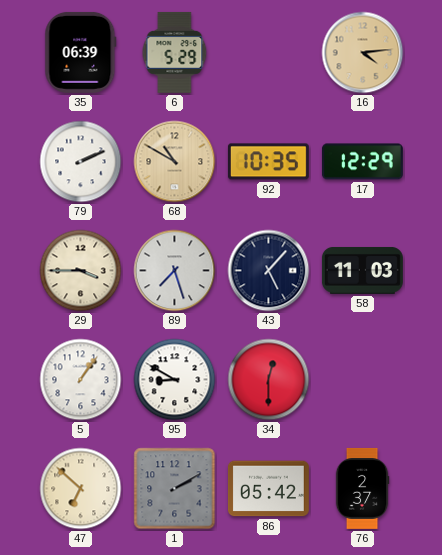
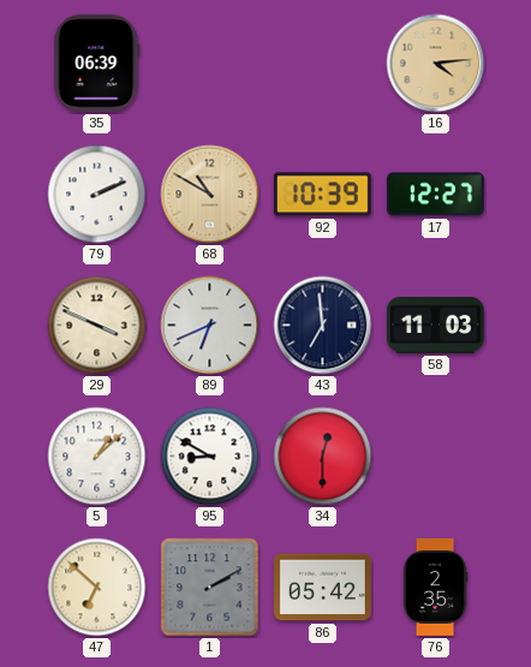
6: 5:29 -> none
92: 10:35 -> 10:39
17: 12:29 -> 12:27
29: 3:45 -> 3:49
89: 7:27 -> 6:41
43: 5:07 -> 6:59
5: 1:06 -> 1:08
76: 2:37 -> 2:35
